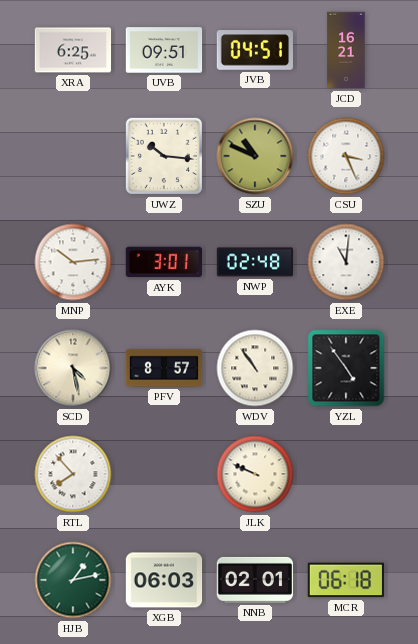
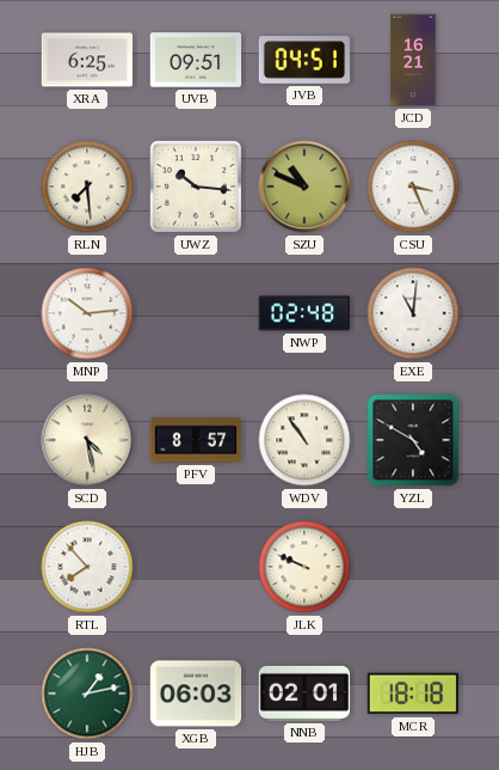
RLN: none -> 7:29
AYK: 3:01 -> none
YZL: 4:54 -> 4:50
MCR: 06:18 -> 18:18
